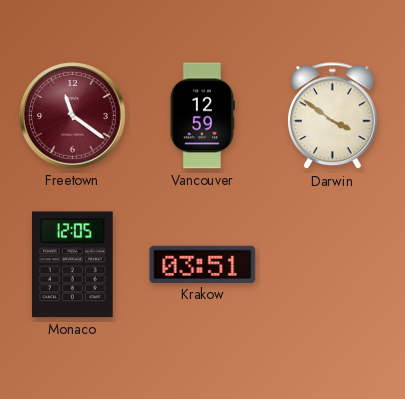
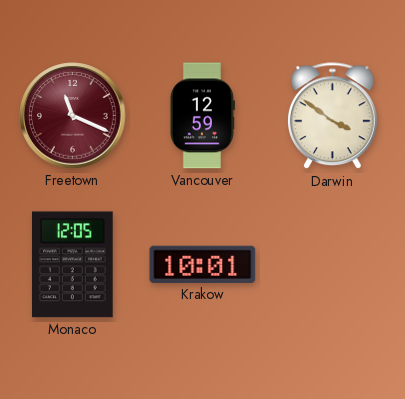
Freetown: 11:21 -> 11:19
Krakow: 03:51 -> 10:01
